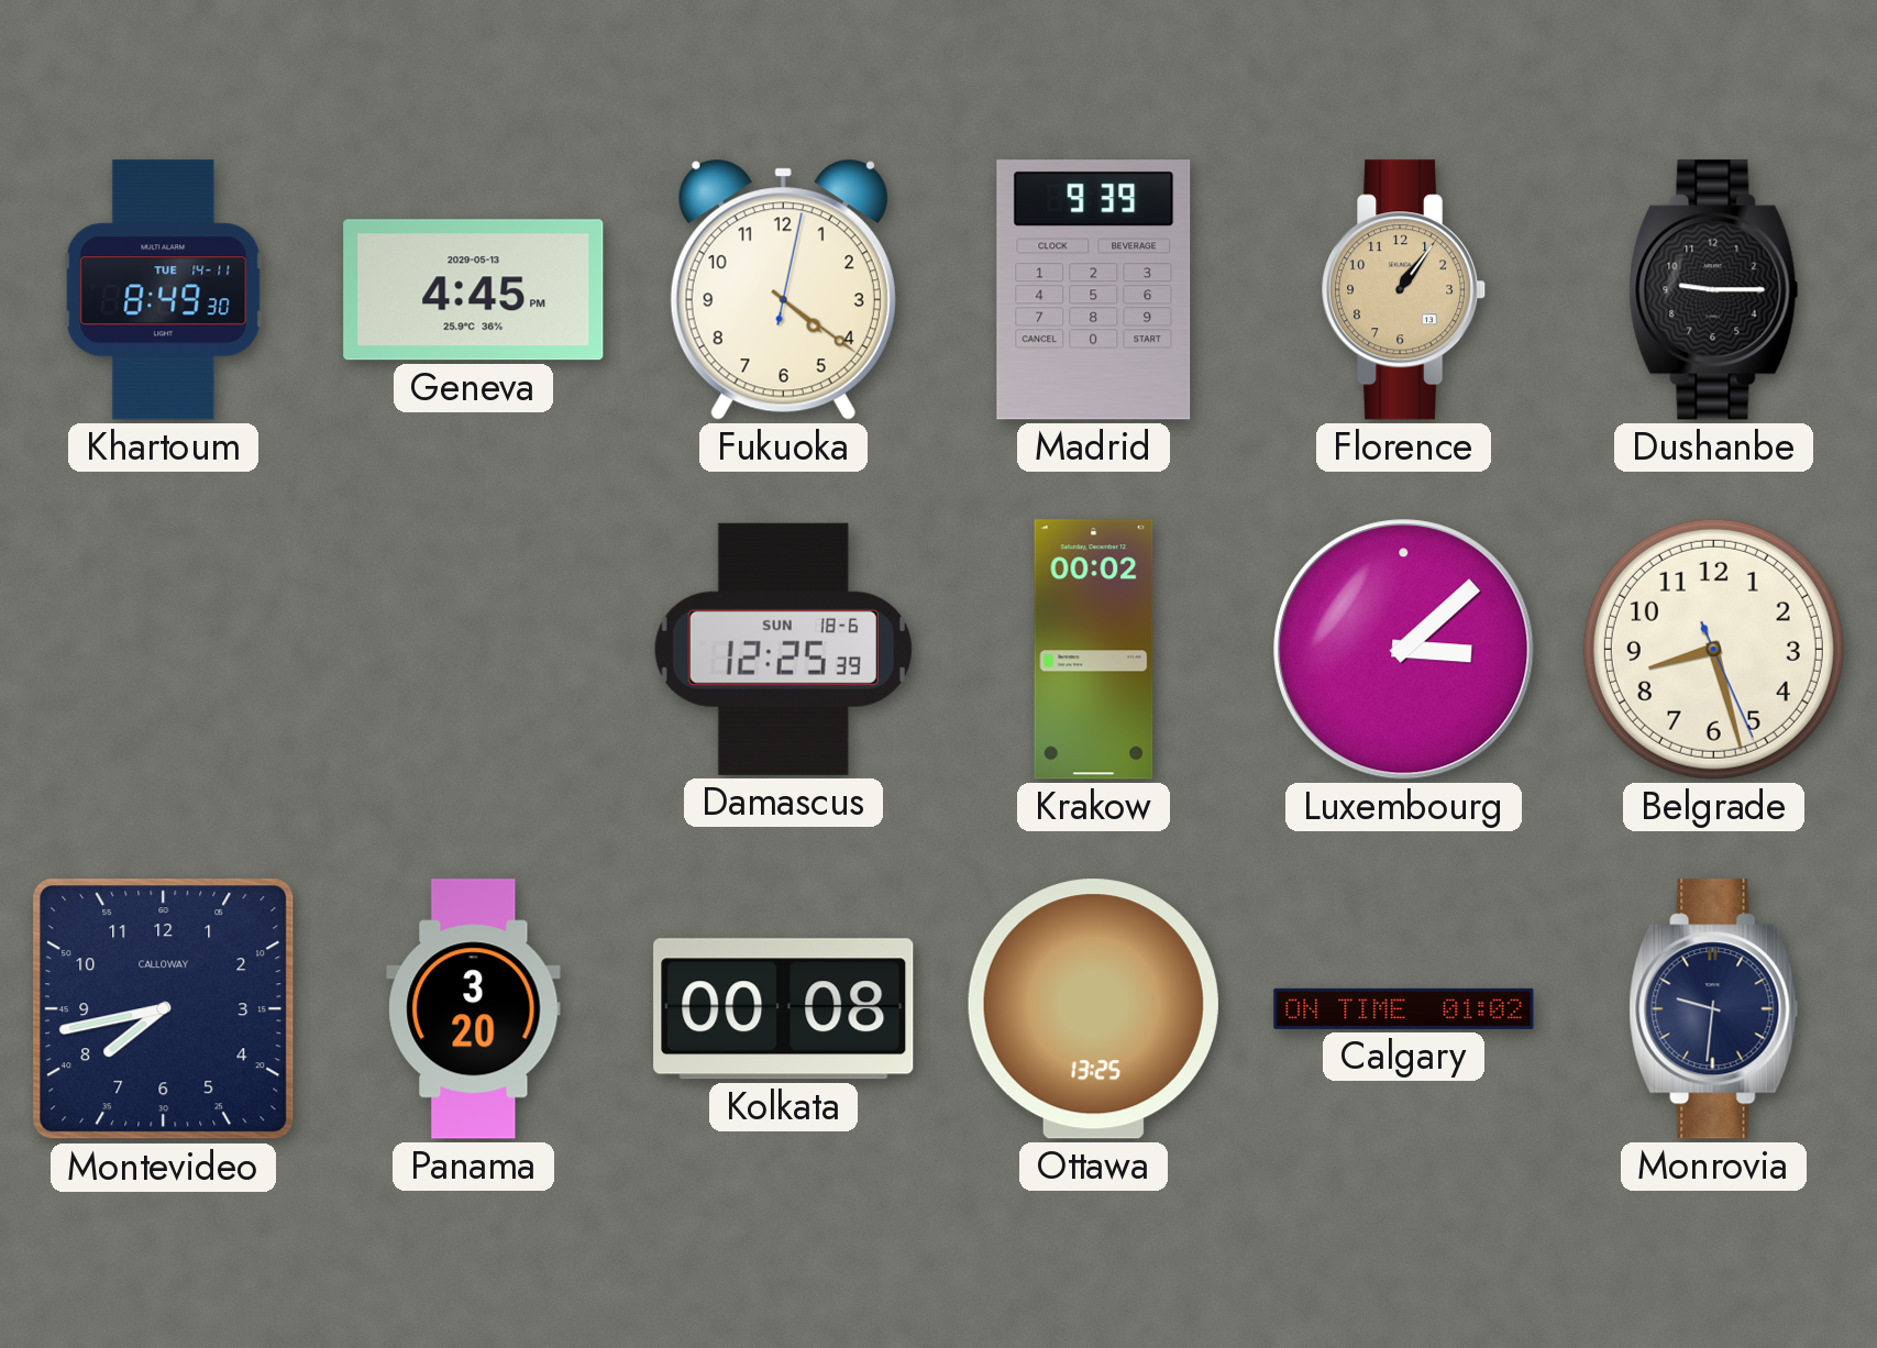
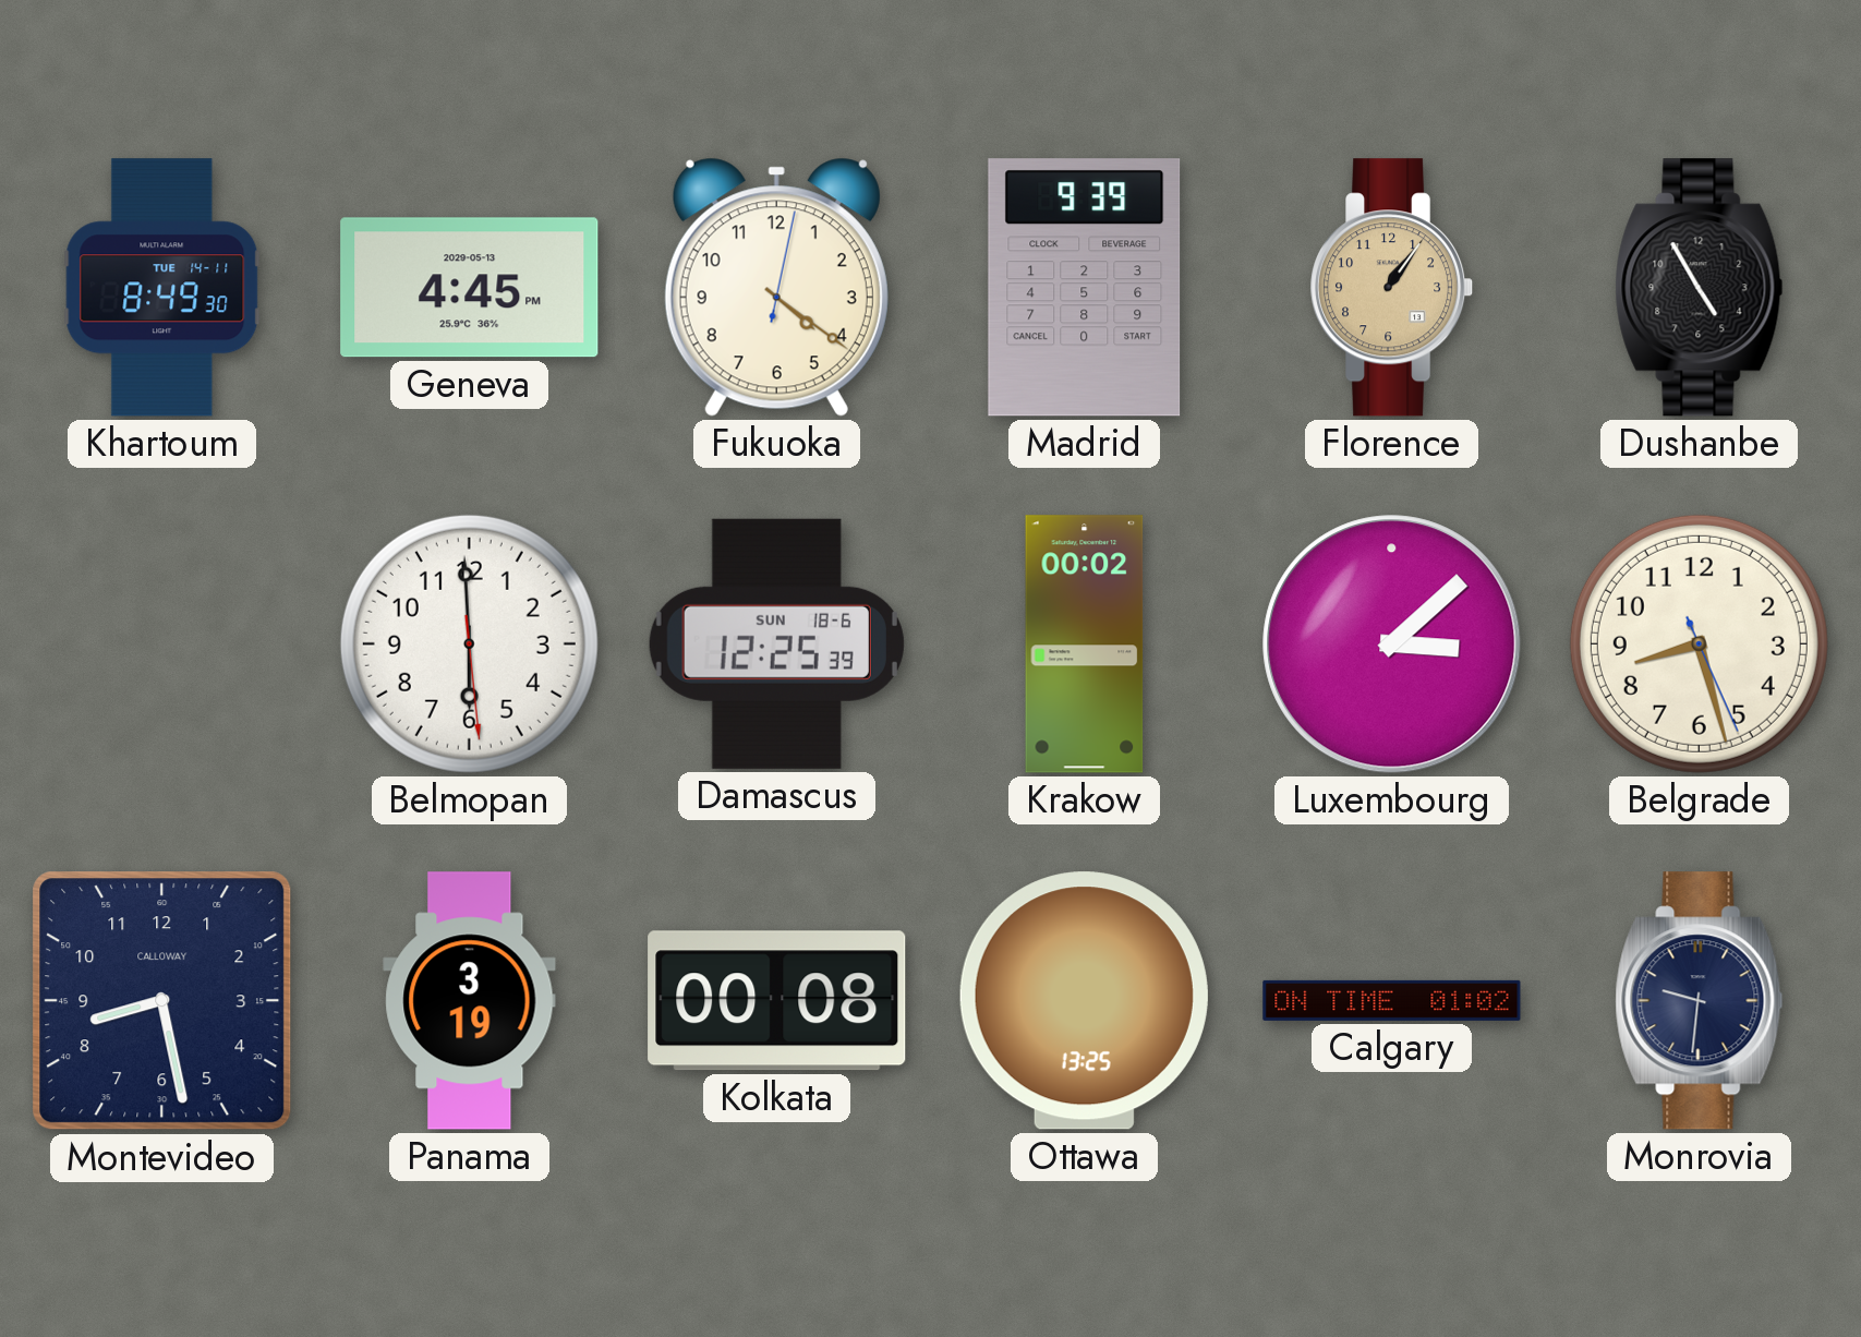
Dushanbe: 9:15 -> 4:55
Belmopan: none -> 5:59
Montevideo: 7:43 -> 8:28
Panama: 3:20 -> 3:19
